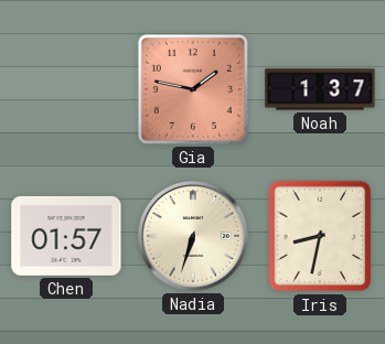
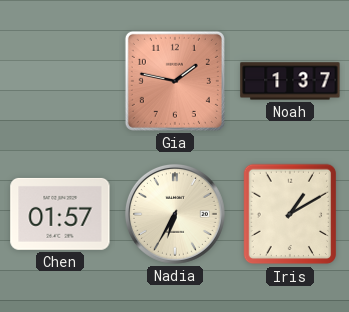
Nadia: 6:33 -> 6:35
Iris: 8:32 -> 1:10
